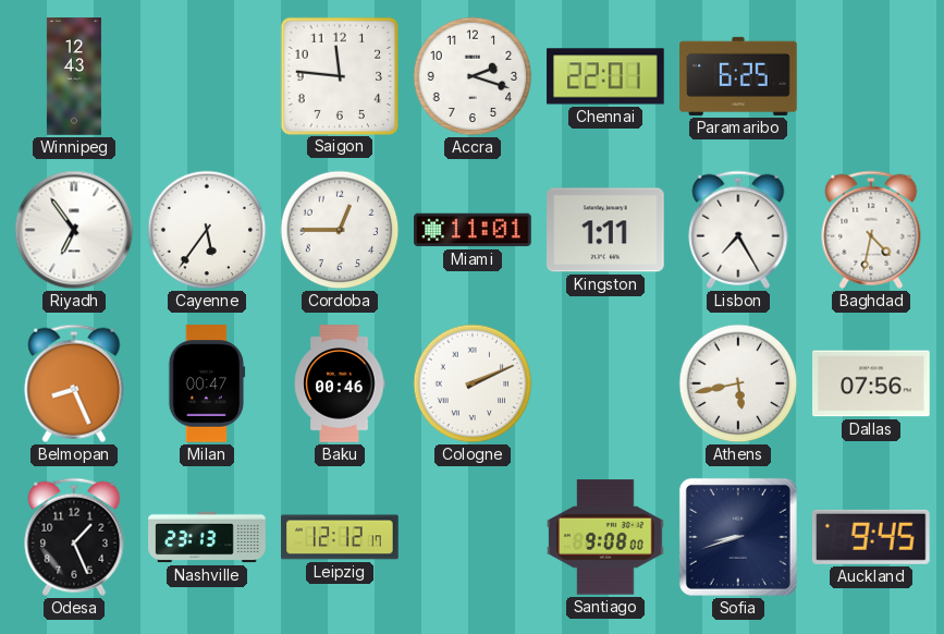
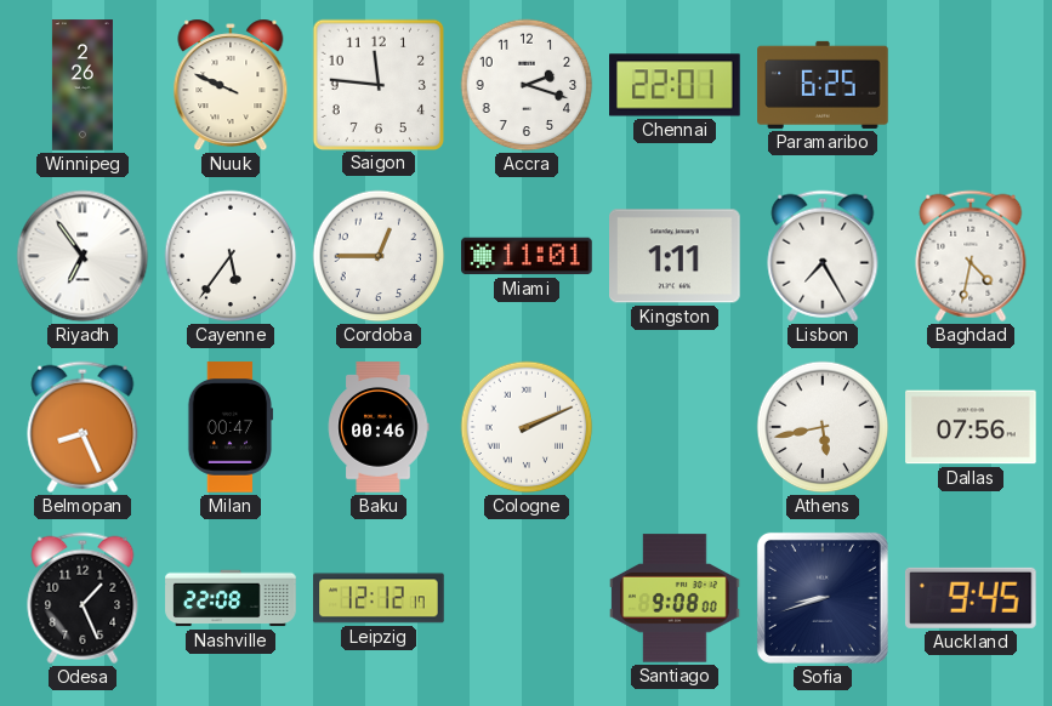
Winnipeg: 12:43 -> 2:26
Nuuk: none -> 9:49
Nashville: 23:13 -> 22:08
